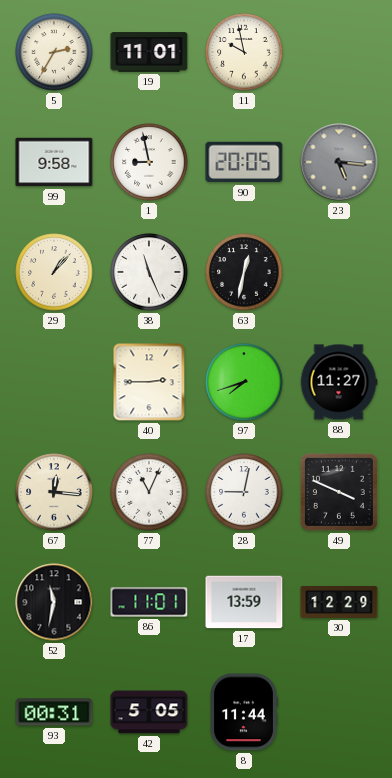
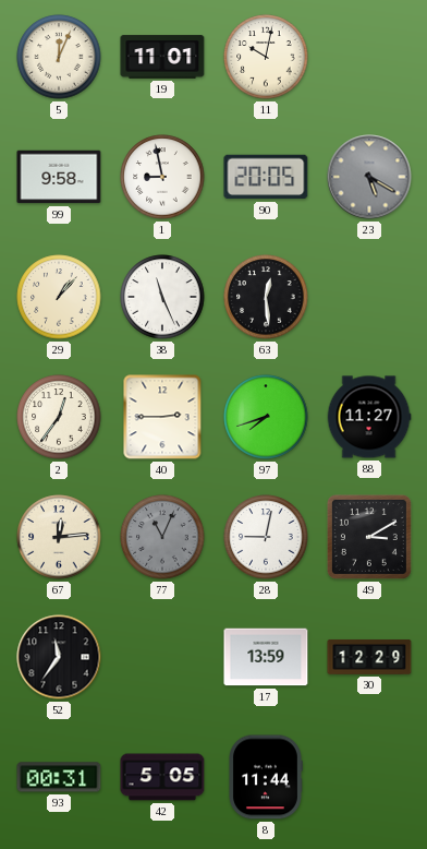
5: 2:35 -> 12:04
11: 9:58 -> 10:02
23: 5:16 -> 5:20
63: 12:32 -> 12:29
2: none -> 12:36
67: 12:16 -> 12:14
77 dial: white -> grey
49: 3:49 -> 3:10
52: 11:32 -> 11:36
86: 11:01 -> none
